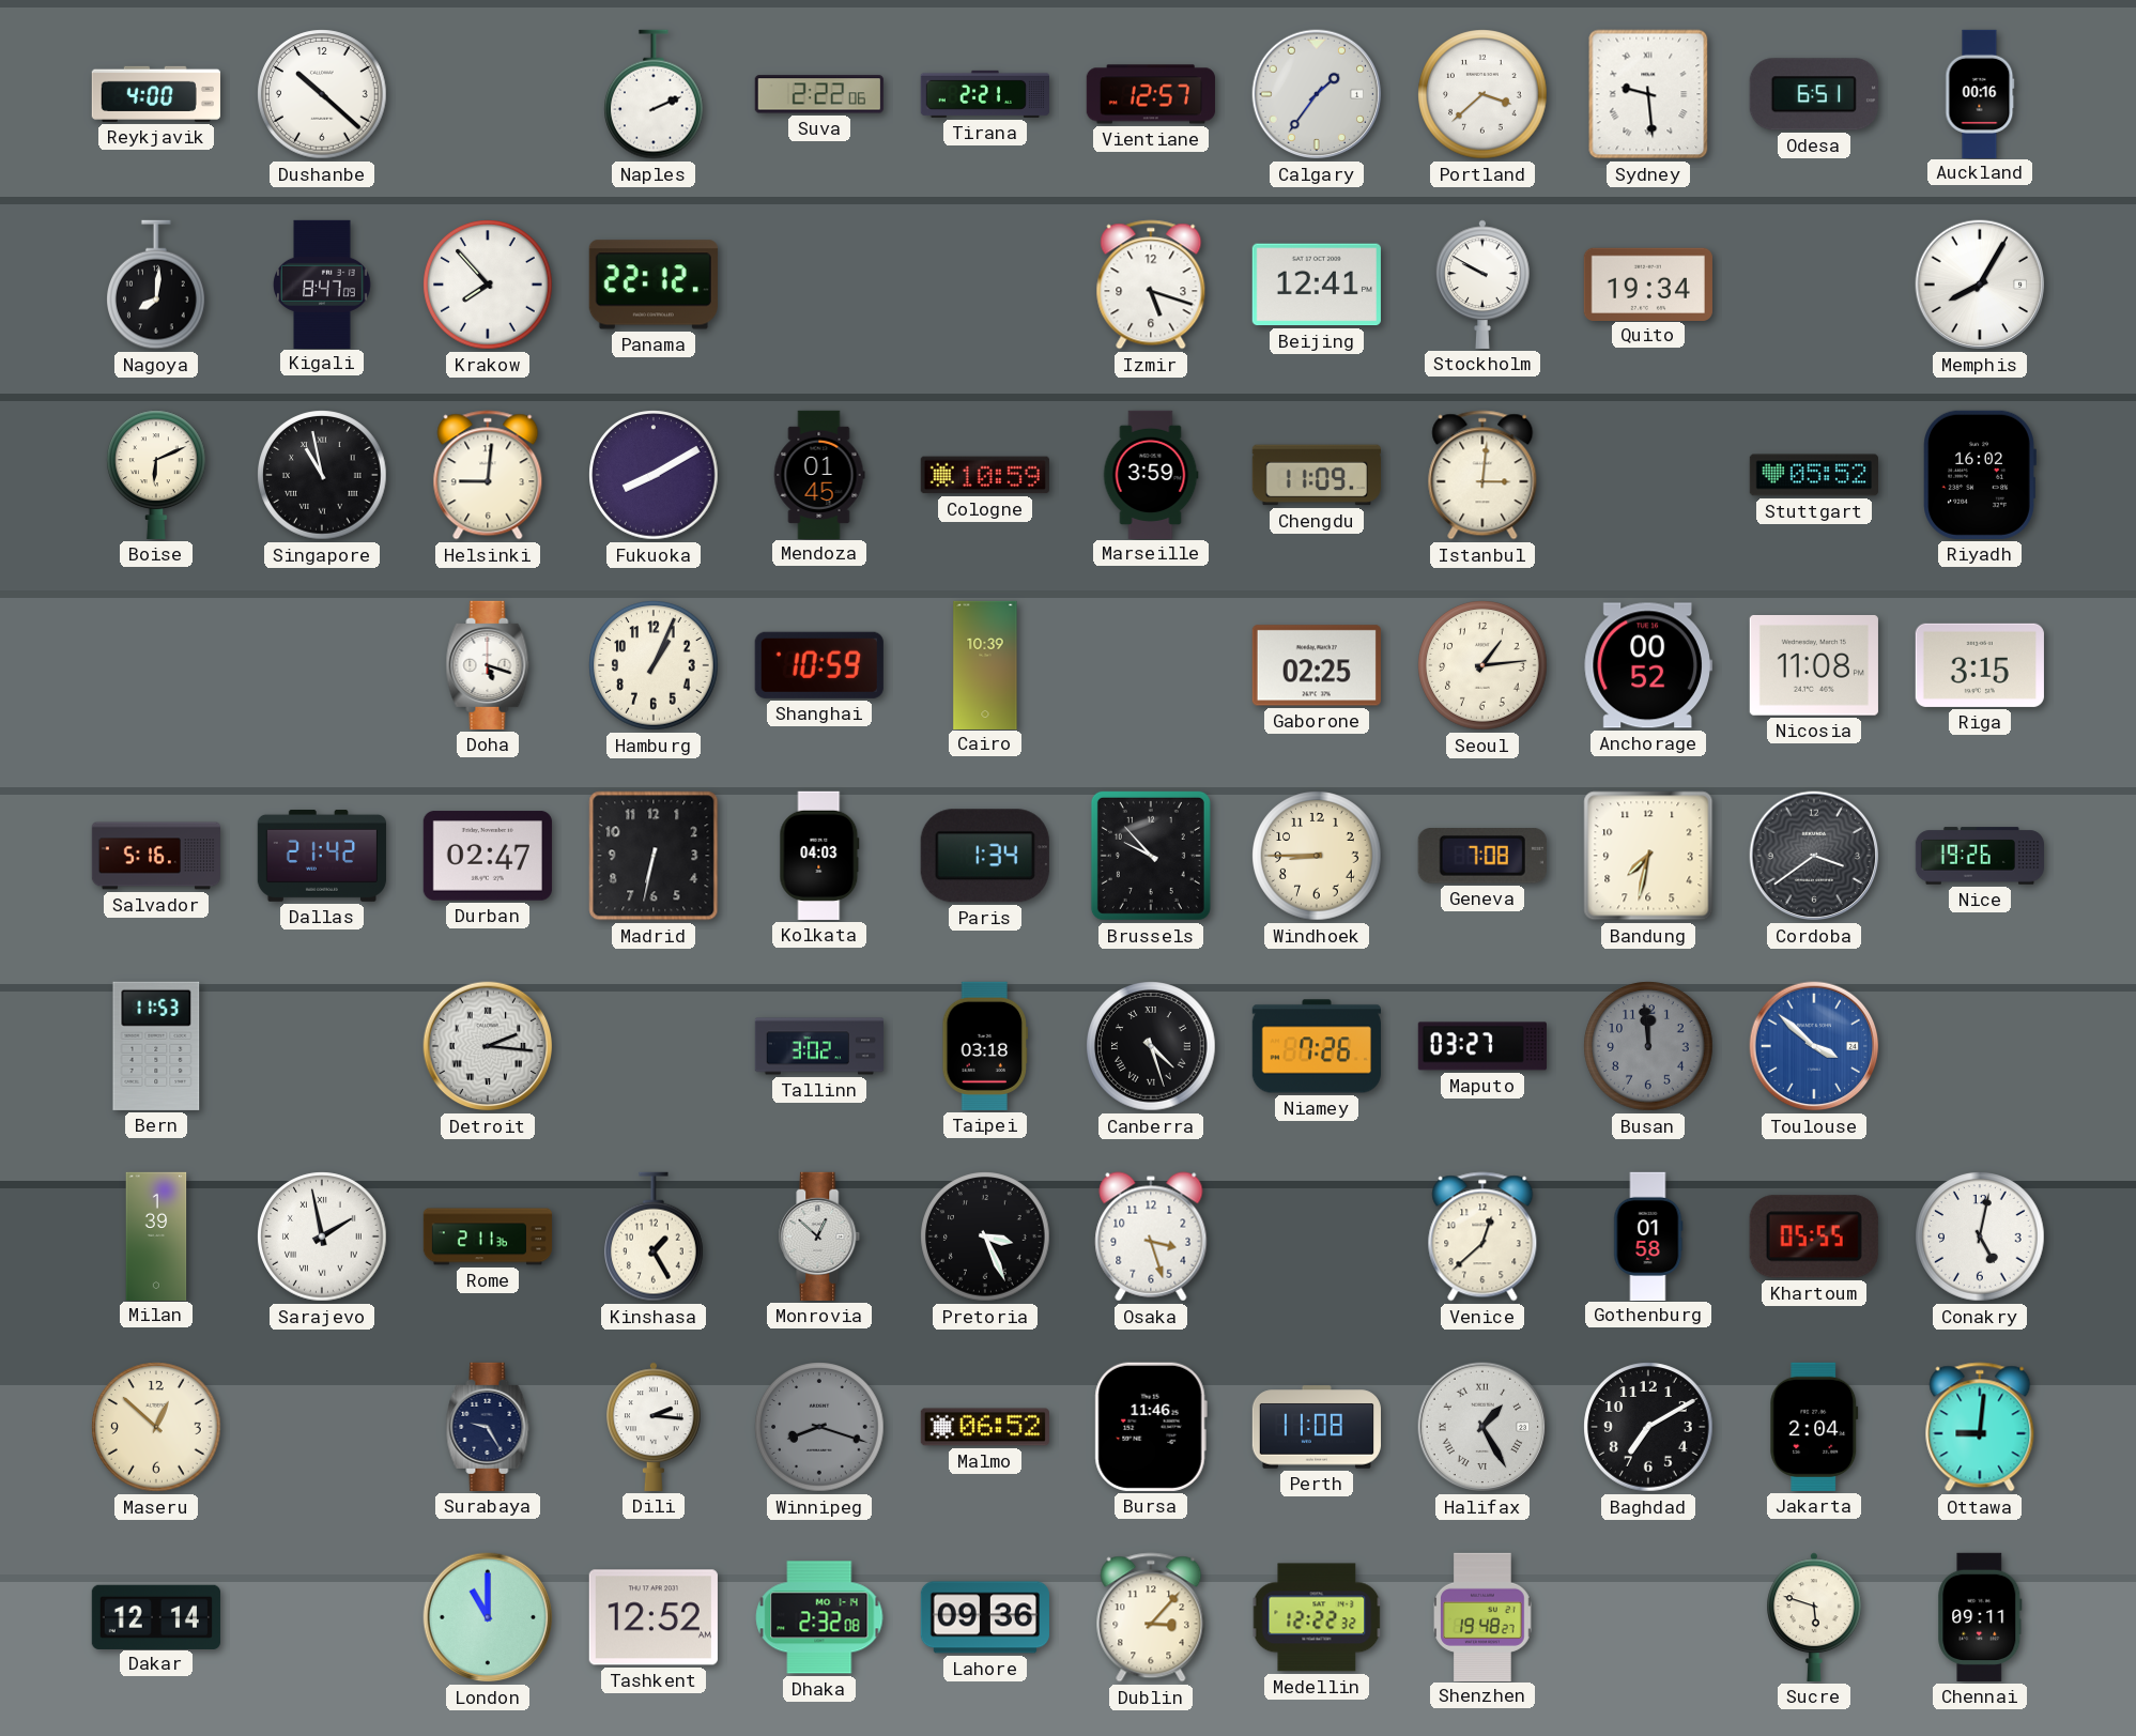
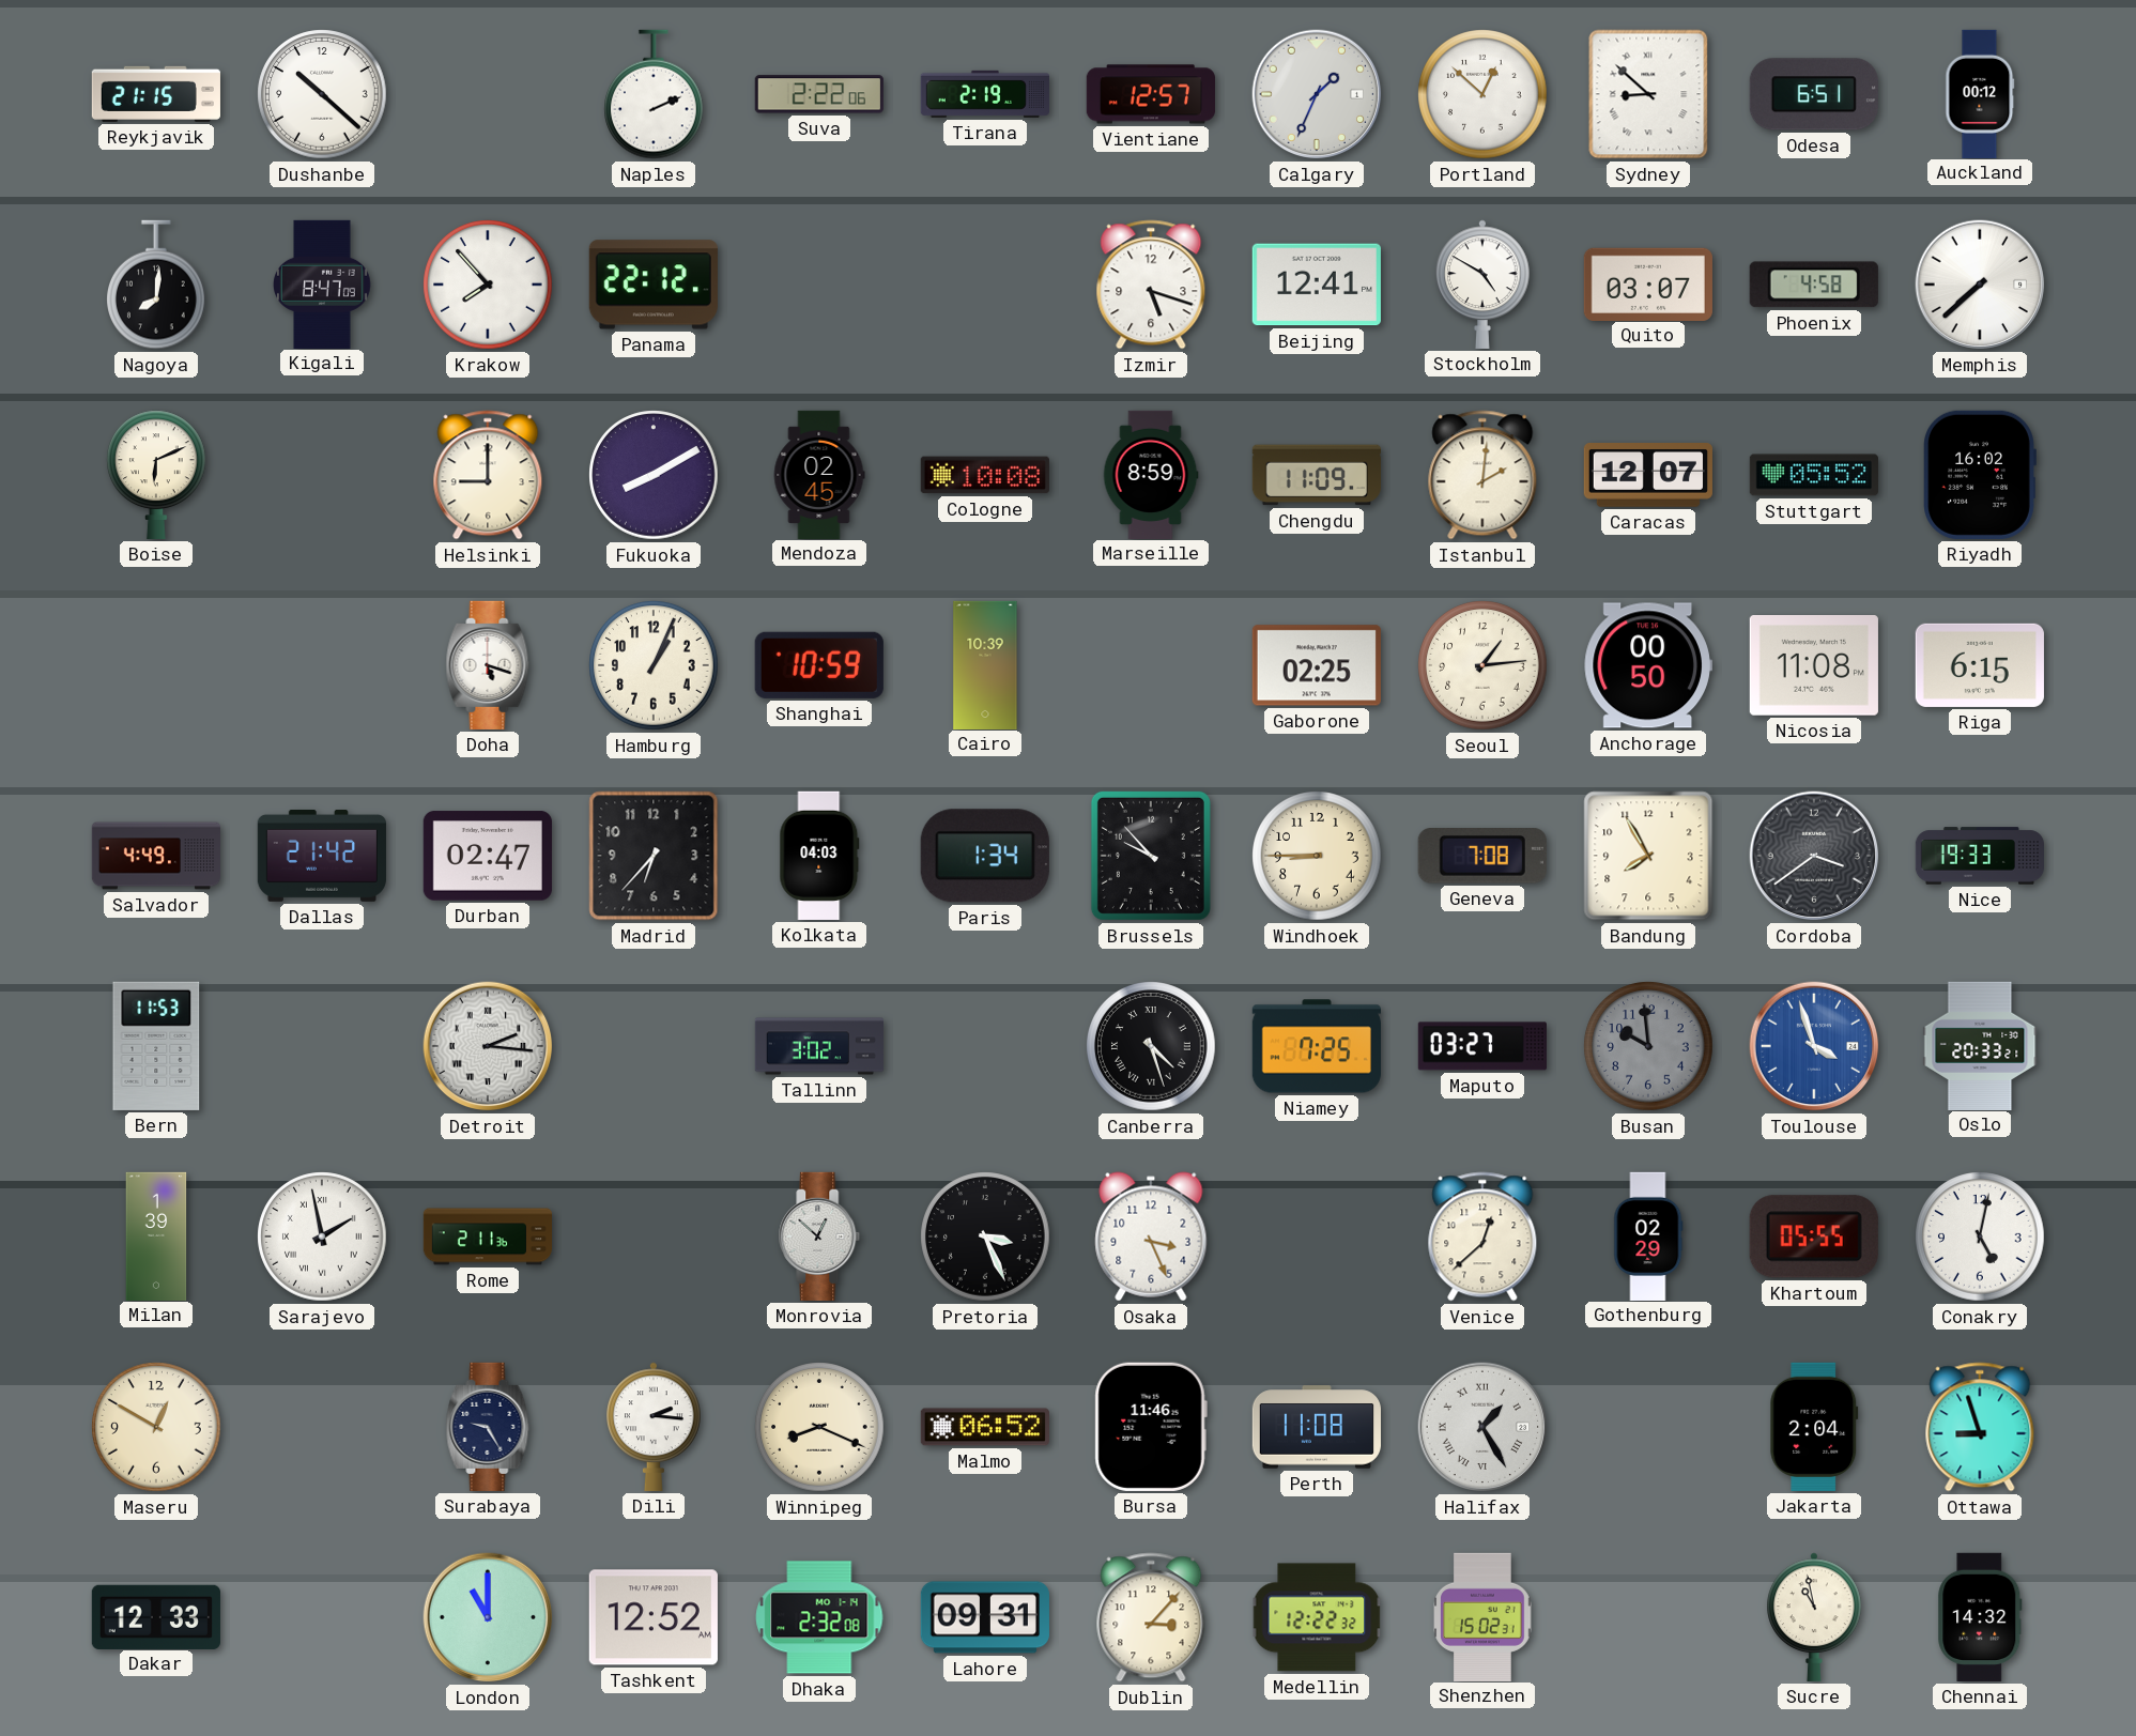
Reykjavik: 4:00 -> 21:15
Tirana: 2:21 -> 2:19
Calgary: 1:36 -> 1:34
Portland: 3:38 -> 12:52
Sydney: 9:29 -> 8:52
Auckland: 00:16 -> 00:12
Stockholm: 9:50 -> 4:50
Quito: 19:34 -> 03:07
Phoenix: none -> 4:58
Memphis: 8:05 -> 7:38
Singapore: 10:58 -> none
Helsinki: 9:01 -> 9:00
Mendoza: 01:45 -> 02:45
Cologne: 10:59 -> 10:08
Marseille: 3:59 -> 8:59
Istanbul: 3:01 -> 2:01
Caracas: none -> 12:07
Anchorage: 00:52 -> 00:50
Riga: 3:15 -> 6:15
Salvador: 5:16 -> 4:49
Madrid: 6:32 -> 6:37
Bandung: 7:32 -> 7:55
Nice: 19:26 -> 19:33
Taipei: 03:18 -> none
Niamey: 7:26 -> 7:25
Busan: 11:59 -> 9:59
Toulouse: 3:52 -> 3:57
Oslo: none -> 20:33
Kinshasa: 1:25 -> none
Osaka: 3:27 -> 3:26
Gothenburg: 01:58 -> 02:29
Maseru: 12:52 -> 12:50
Winnipeg: 8:18 -> 8:19
Winnipeg dial: grey -> cream
Baghdad: 7:10 -> none
Ottawa: 9:01 -> 8:57
Dakar: 12:14 -> 12:33
Lahore: 09:36 -> 09:31
Shenzhen: 19:48 -> 15:02
Sucre: 5:48 -> 10:58
Chennai: 09:11 -> 14:32
